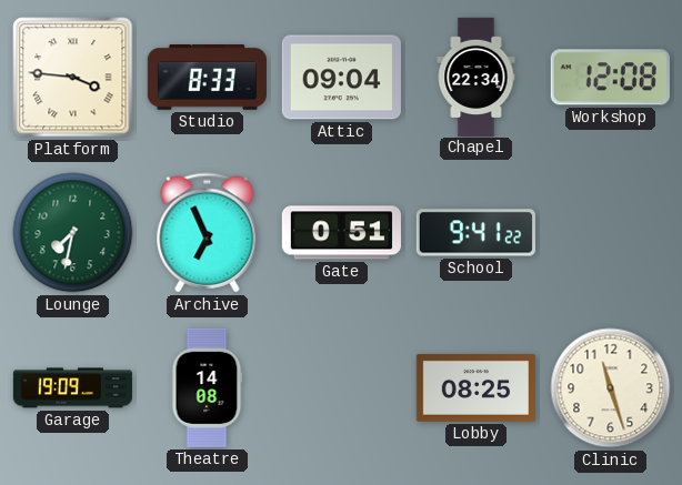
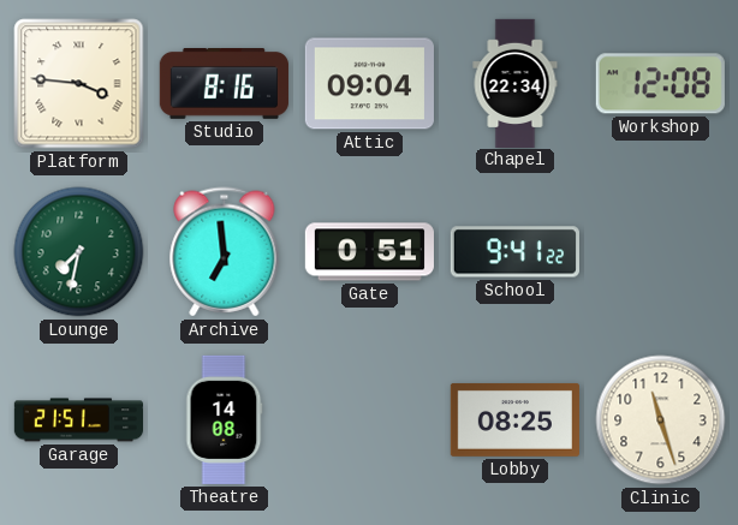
Studio: 8:33 -> 8:16
Archive: 6:56 -> 6:59
Garage: 19:09 -> 21:51
